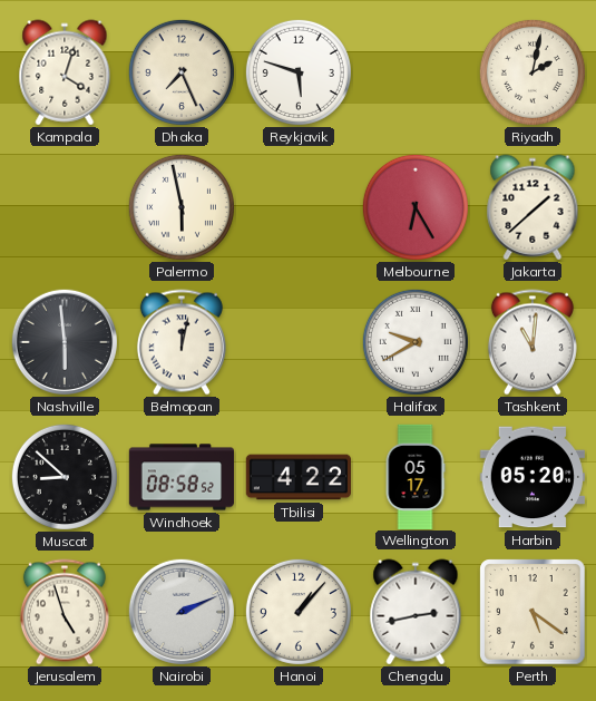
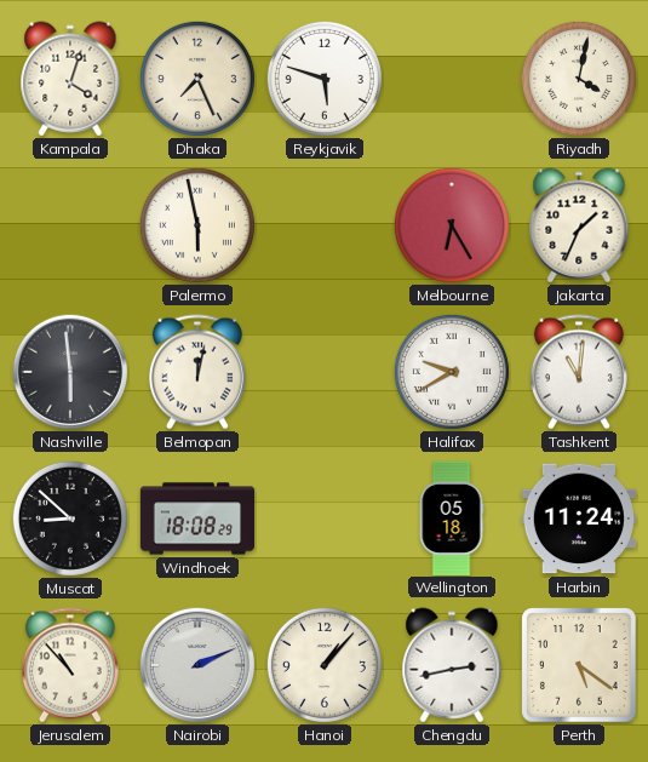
Riyadh: 2:02 -> 4:02
Jakarta: 1:38 -> 1:34
Windhoek: 08:58 -> 18:08
Tbilisi: 4:22 -> none
Wellington: 05:17 -> 05:18
Harbin: 05:20 -> 11:24
Jerusalem: 4:57 -> 10:53
